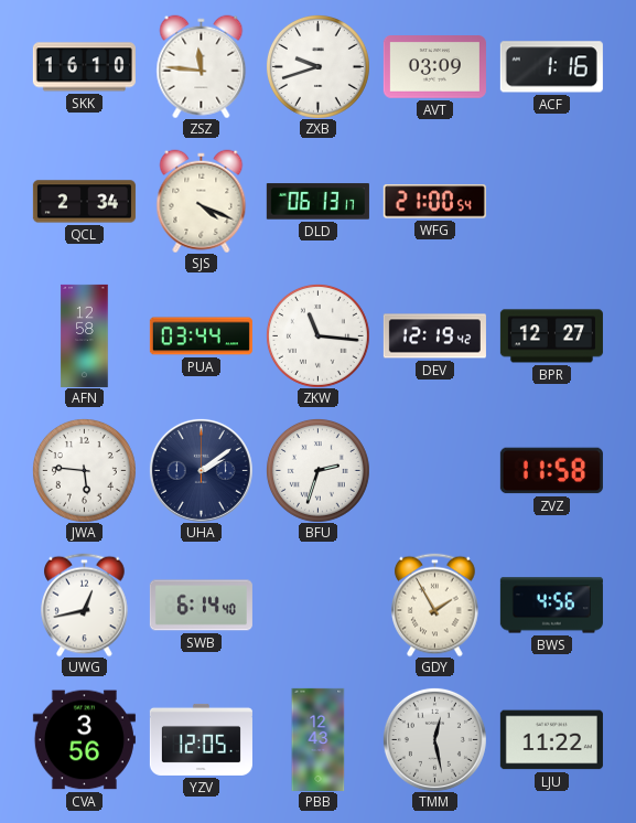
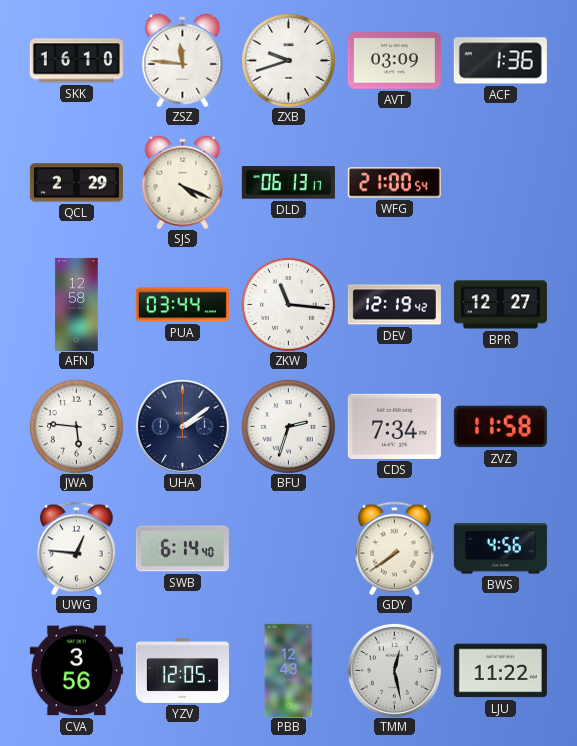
ACF: 1:16 -> 1:36
QCL: 2:34 -> 2:29
CDS: none -> 7:34
UWG: 12:43 -> 12:46
GDY: 1:55 -> 7:39
